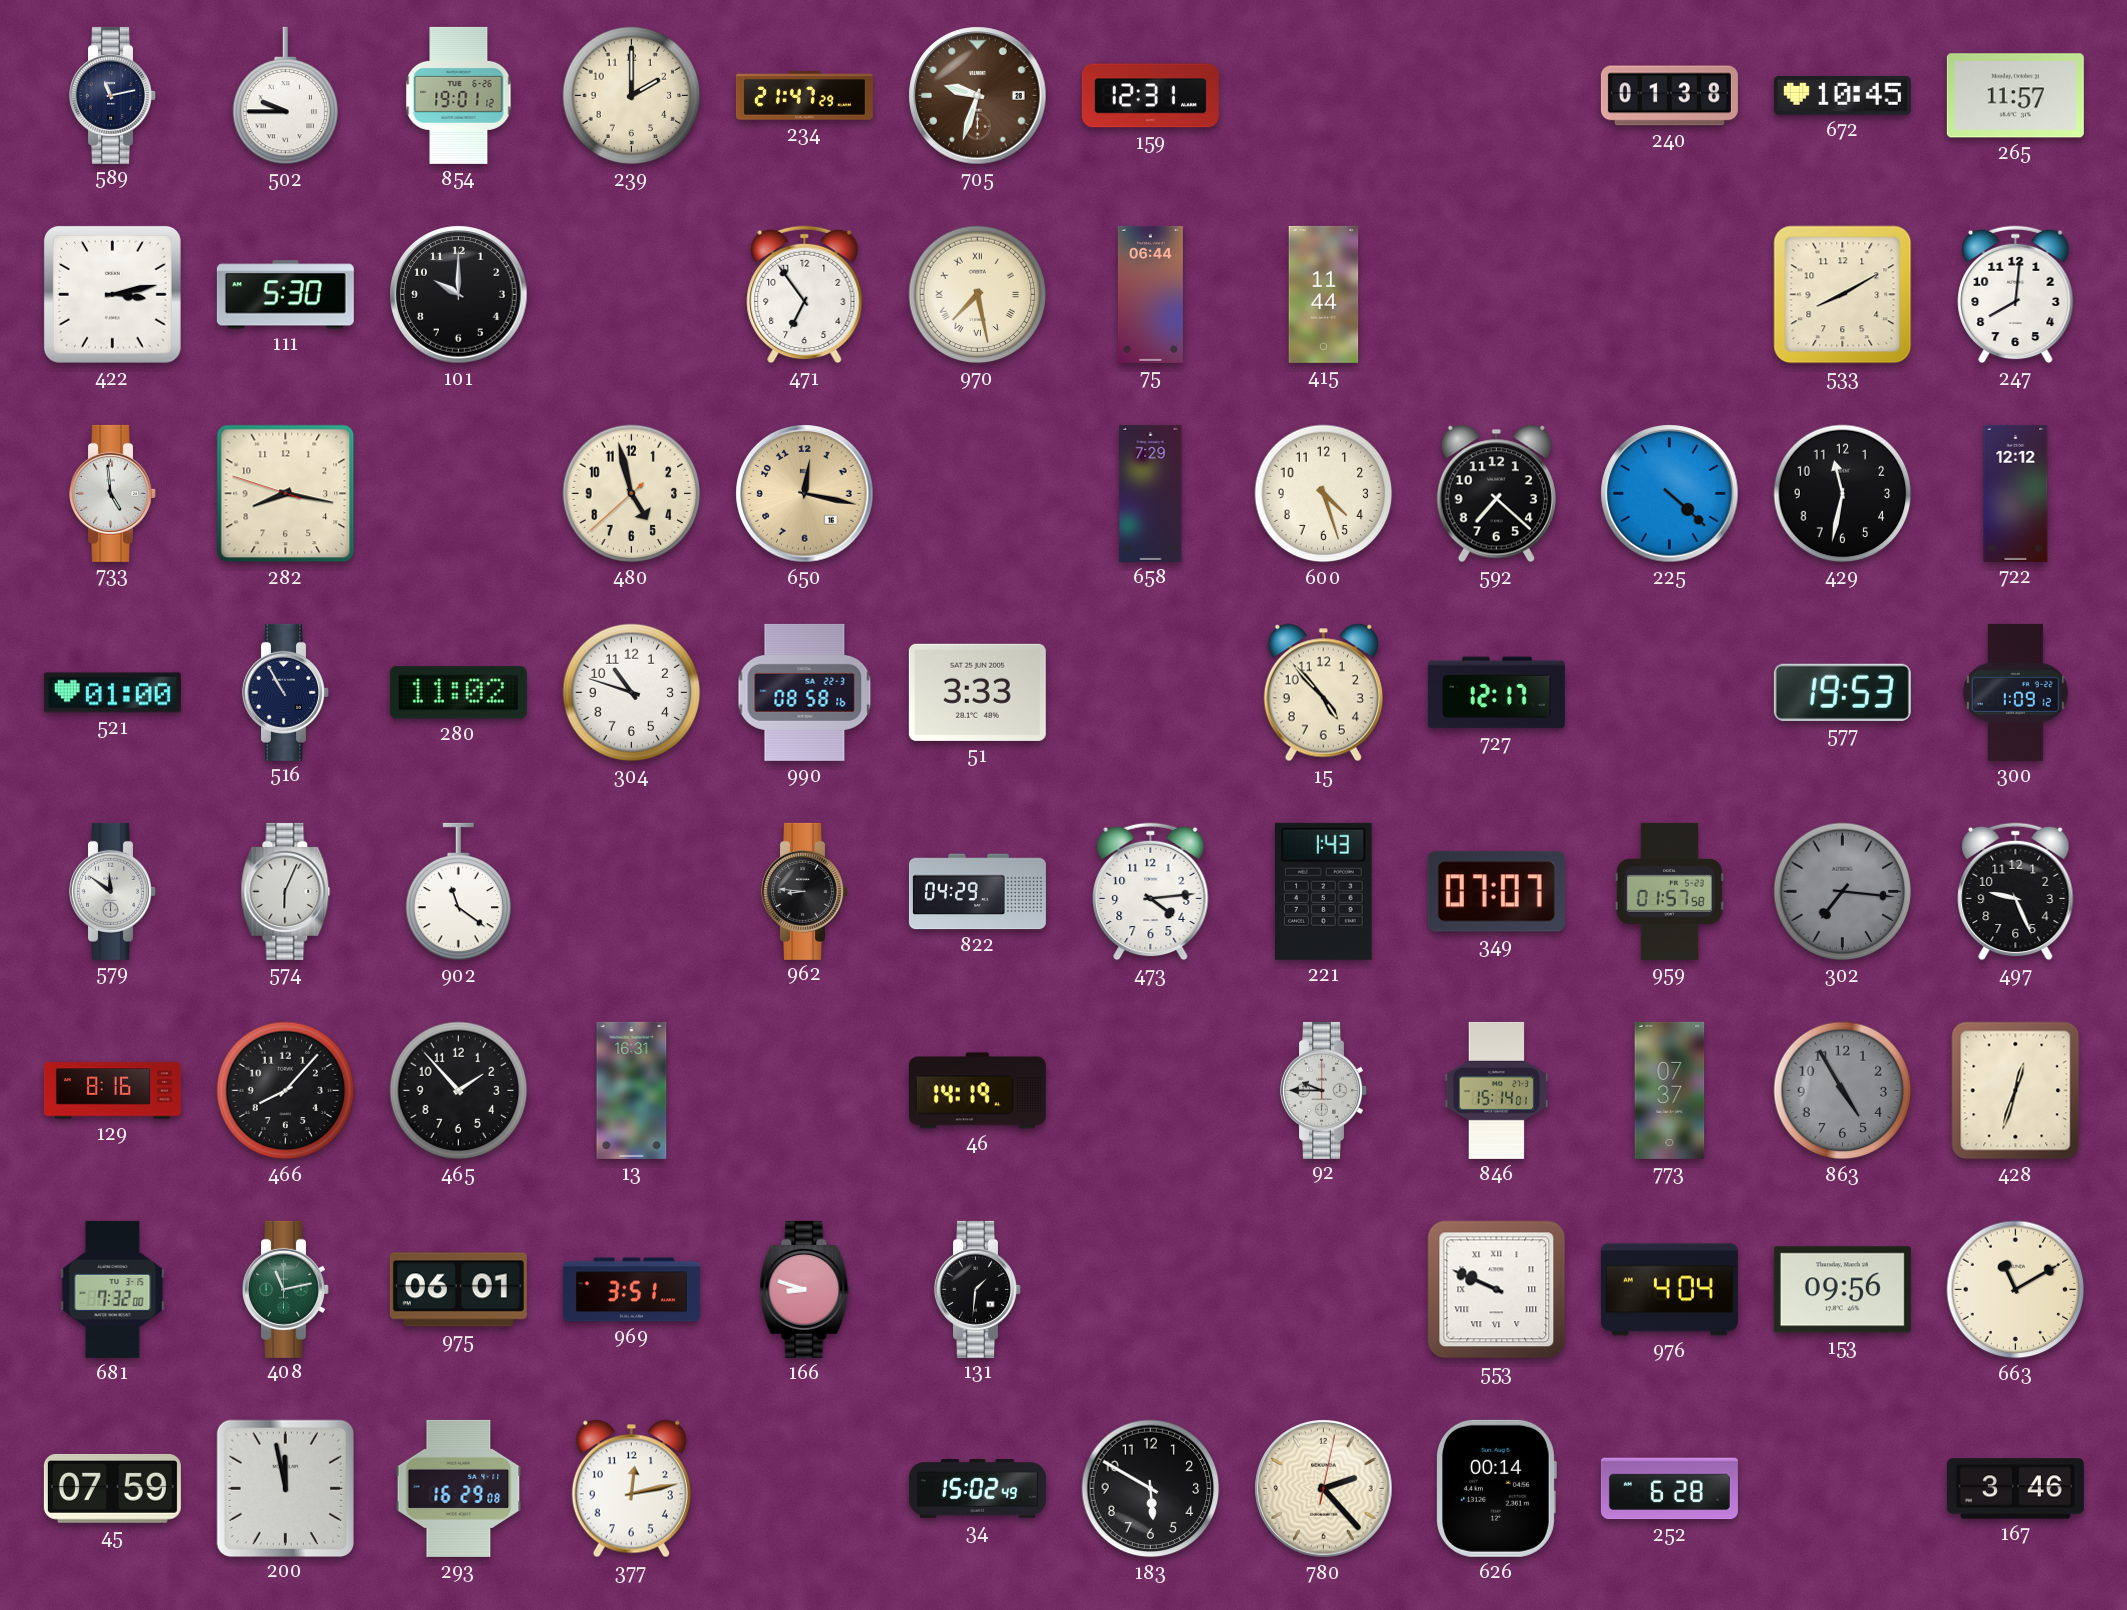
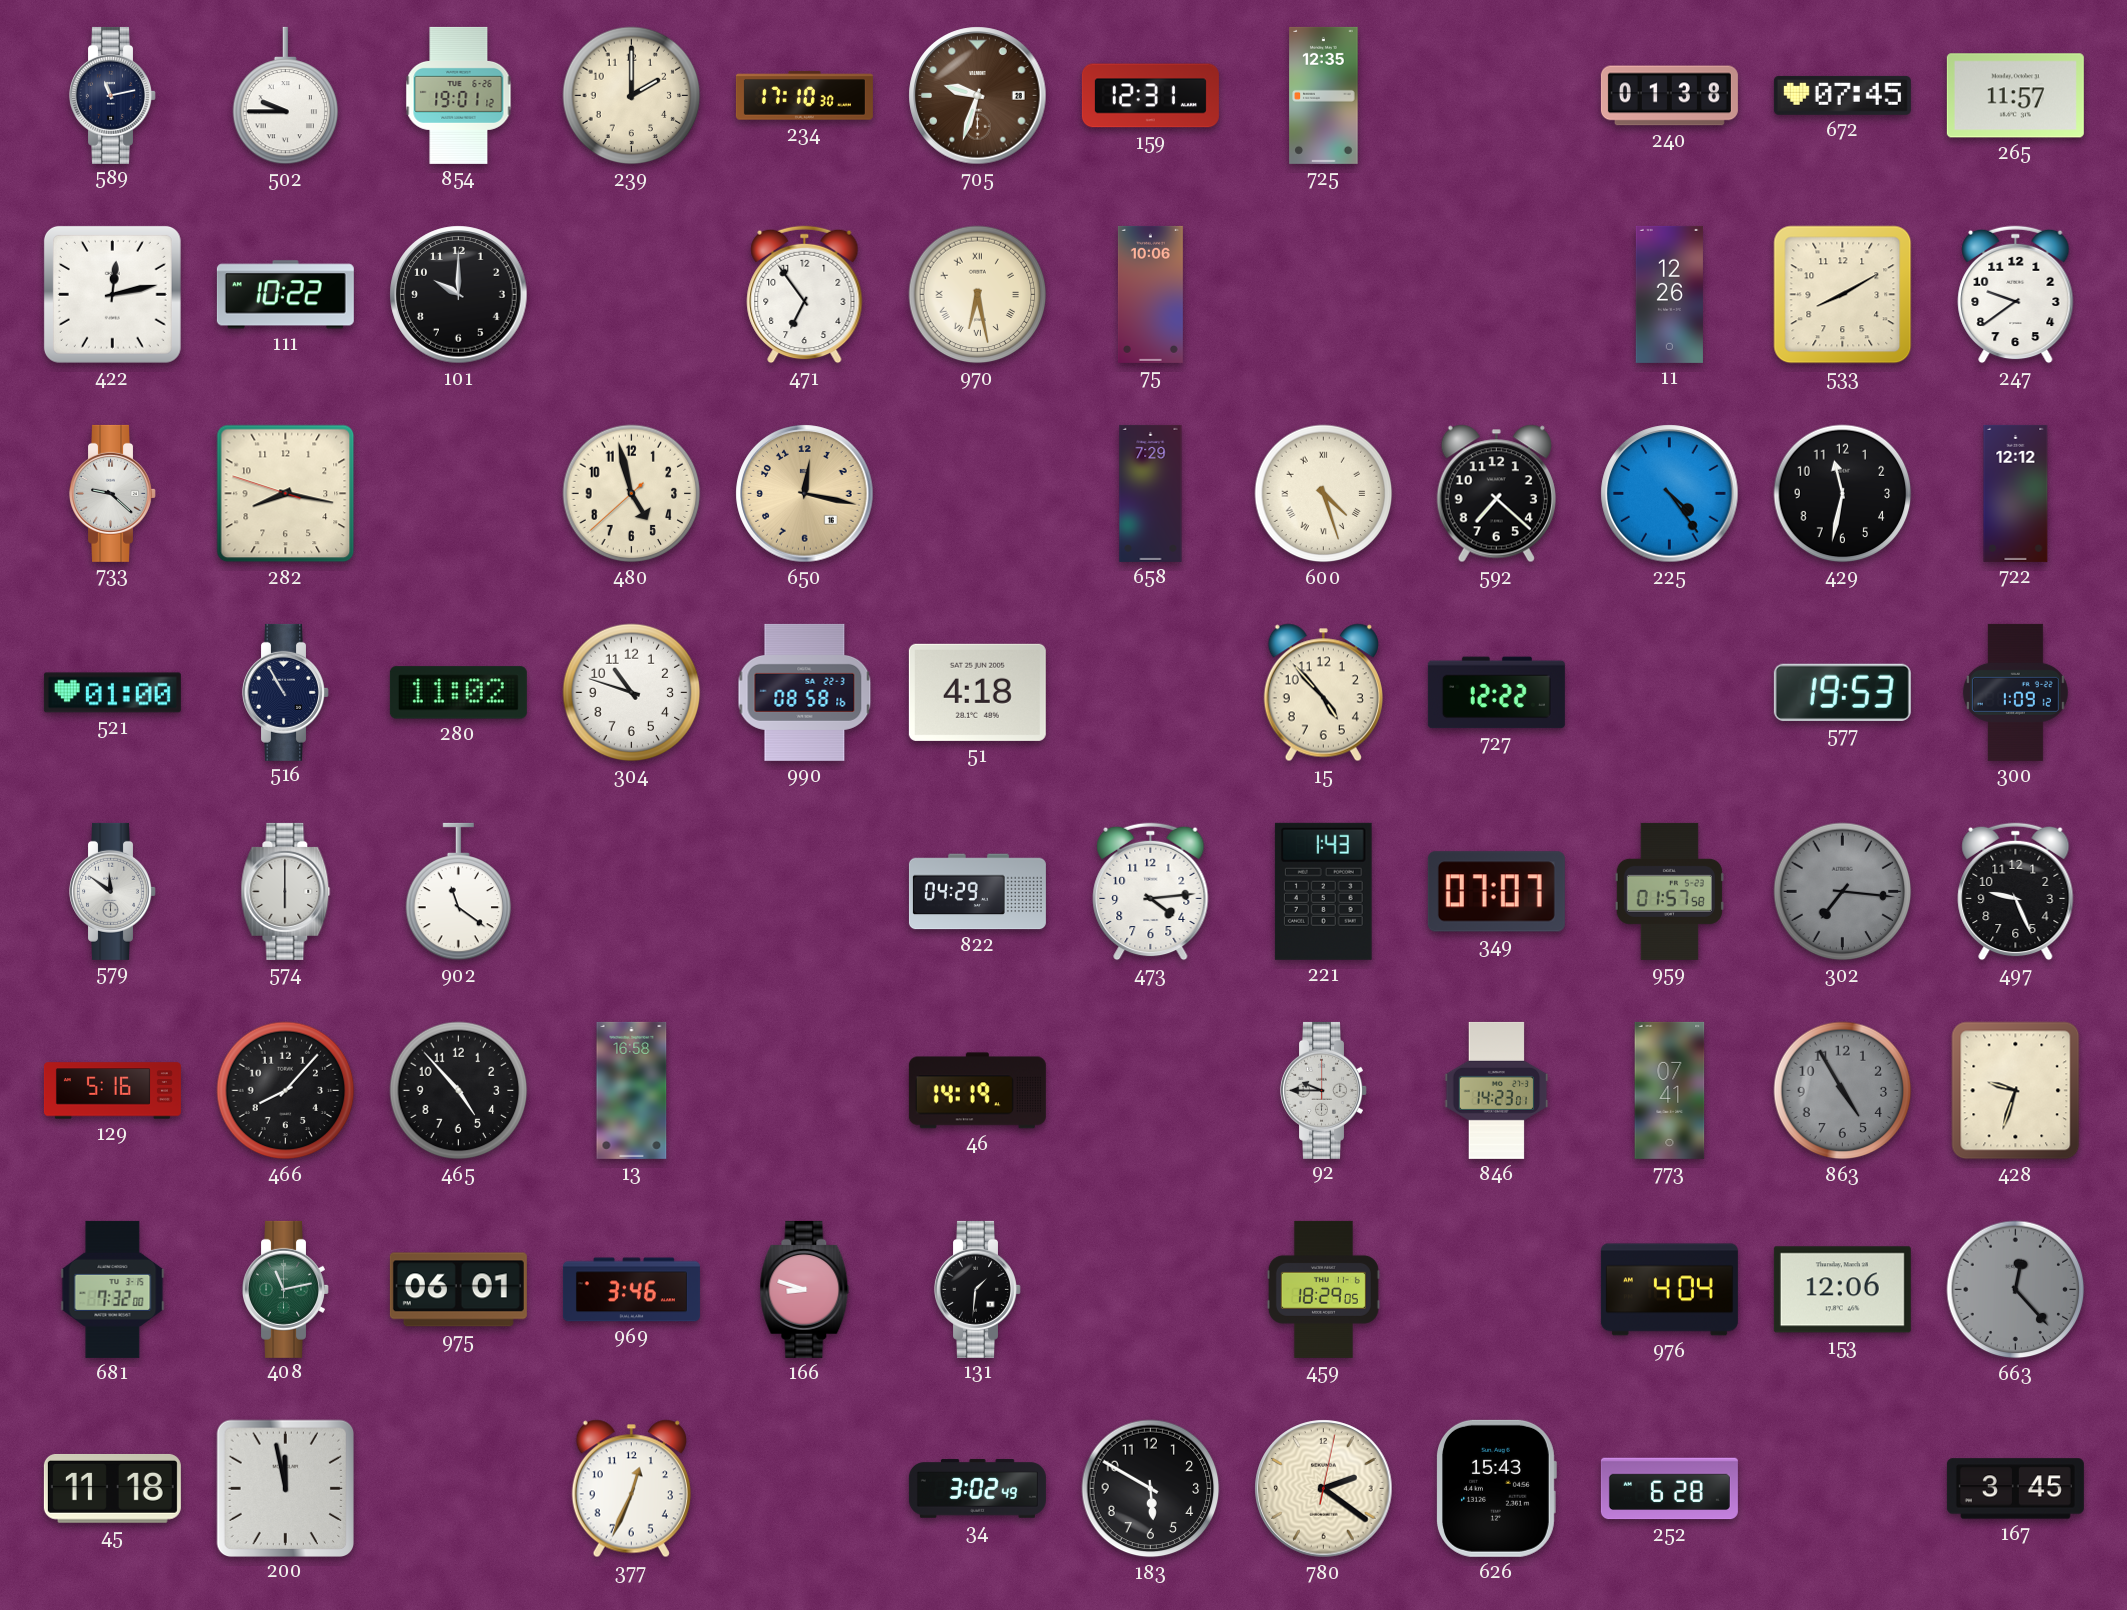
234: 21:47 -> 17:10
725: none -> 12:35
672: 10:45 -> 07:45
422: 3:13 -> 12:13
111: 5:30 -> 10:22
970: 7:28 -> 6:28
75: 06:44 -> 10:06
415: 11:44 -> none
11: none -> 12:26
247: 8:01 -> 9:39
733: 4:59 -> 9:22
600 numerals: Arabic -> Roman
225: 4:22 -> 4:24
51: 3:33 -> 4:18
727: 12:17 -> 12:22
574: 6:04 -> 6:00
962: 8:46 -> none
129: 8:16 -> 5:16
465: 1:53 -> 4:53
13: 16:31 -> 16:58
846: 15:14 -> 14:23
773: 07:37 -> 07:41
428: 12:33 -> 9:33
969: 3:51 -> 3:46
459: none -> 18:29
553: 9:49 -> none
153: 09:56 -> 12:06
663: 11:10 -> 12:23
663 dial: cream -> grey
45: 07:59 -> 11:18
293: 16:29 -> none
377: 12:13 -> 12:34
34: 15:02 -> 3:02
780: 2:23 -> 2:21
626: 00:14 -> 15:43
167: 3:46 -> 3:45
